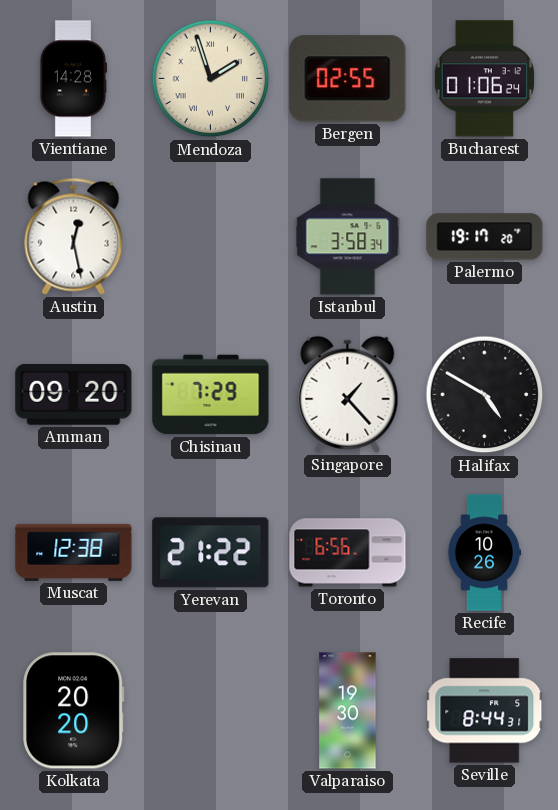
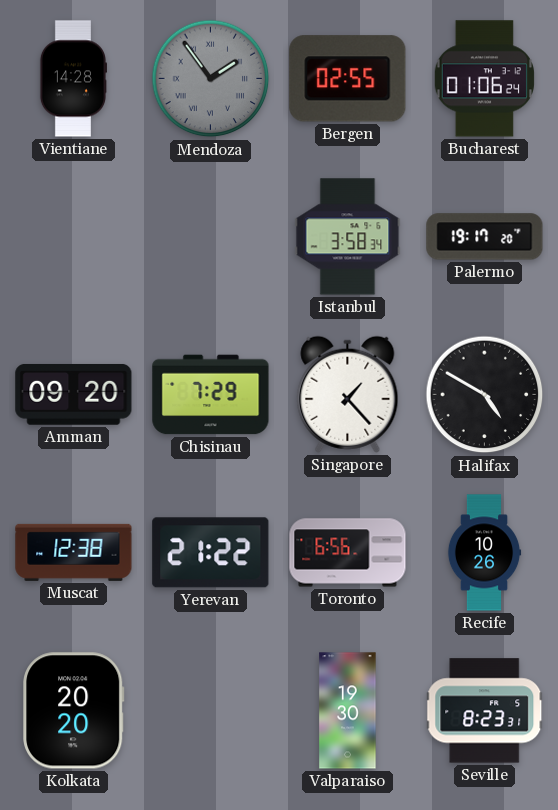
Mendoza: 1:57 -> 1:54
Mendoza dial: cream -> grey
Austin: 12:28 -> none
Seville: 8:44 -> 8:23
